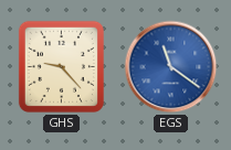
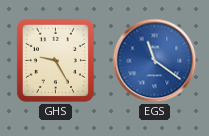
GHS: 9:23 -> 9:25
